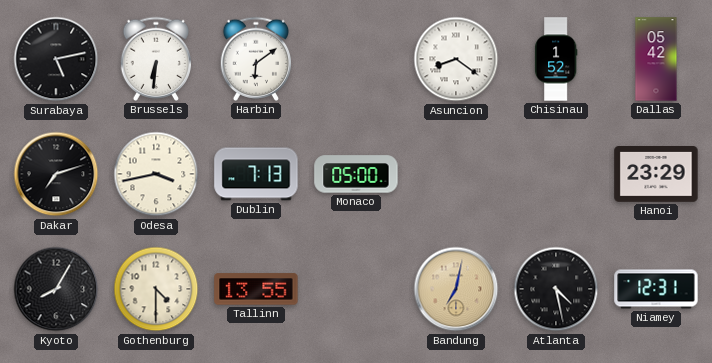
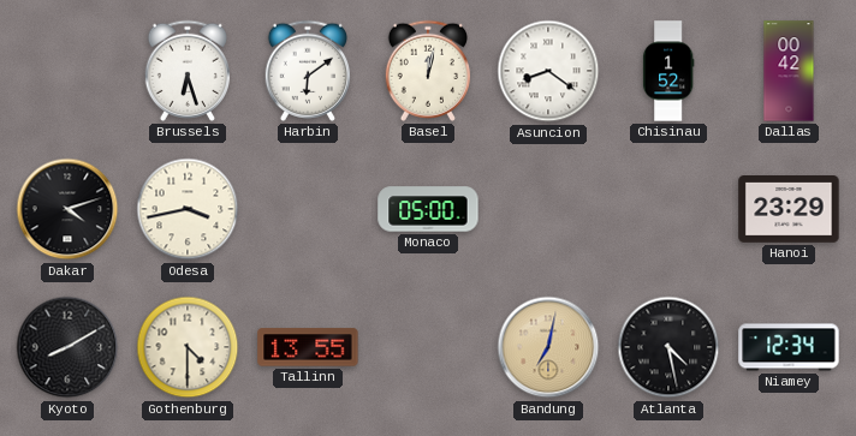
Surabaya: 5:13 -> none
Brussels: 6:31 -> 6:27
Basel: none -> 12:02
Dallas: 05:42 -> 00:42
Dakar: 7:12 -> 4:12
Dublin: 7:13 -> none
Kyoto: 8:05 -> 8:10
Niamey: 12:31 -> 12:34
